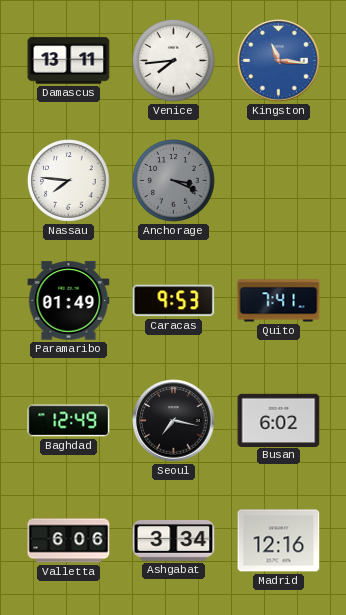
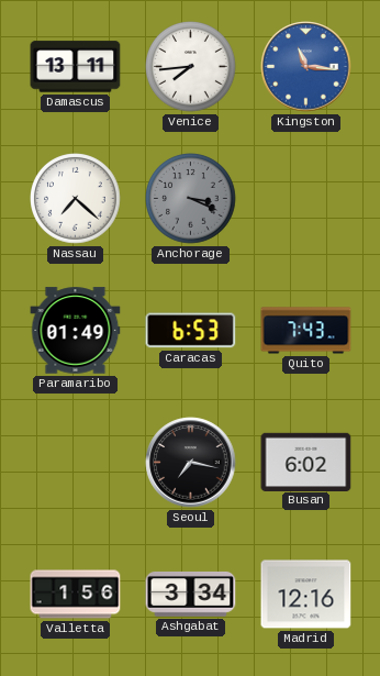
Nassau: 7:46 -> 7:22
Caracas: 9:53 -> 6:53
Quito: 7:41 -> 7:43
Baghdad: 12:49 -> none
Valletta: 6:06 -> 1:56
